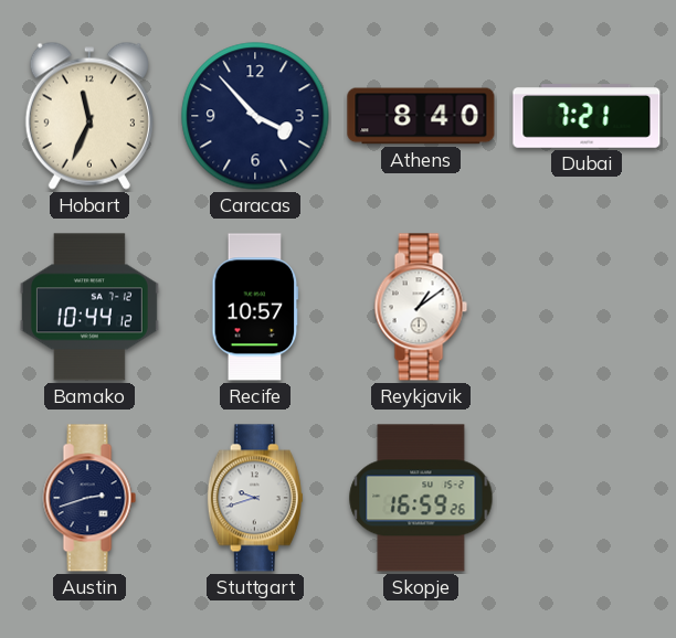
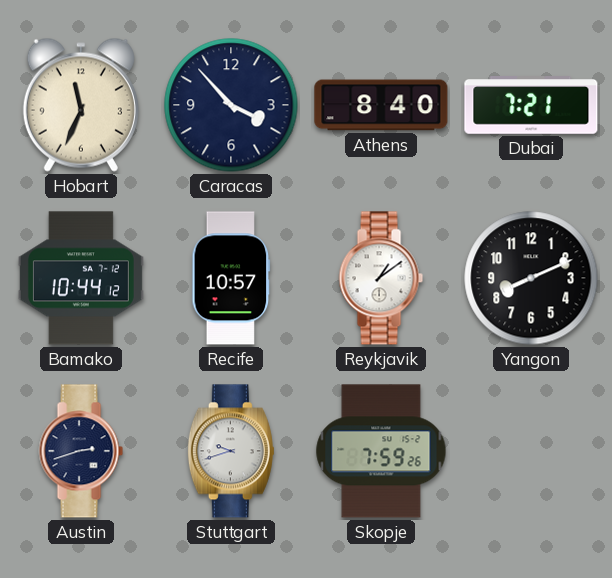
Yangon: none -> 8:11
Skopje: 16:59 -> 7:59
